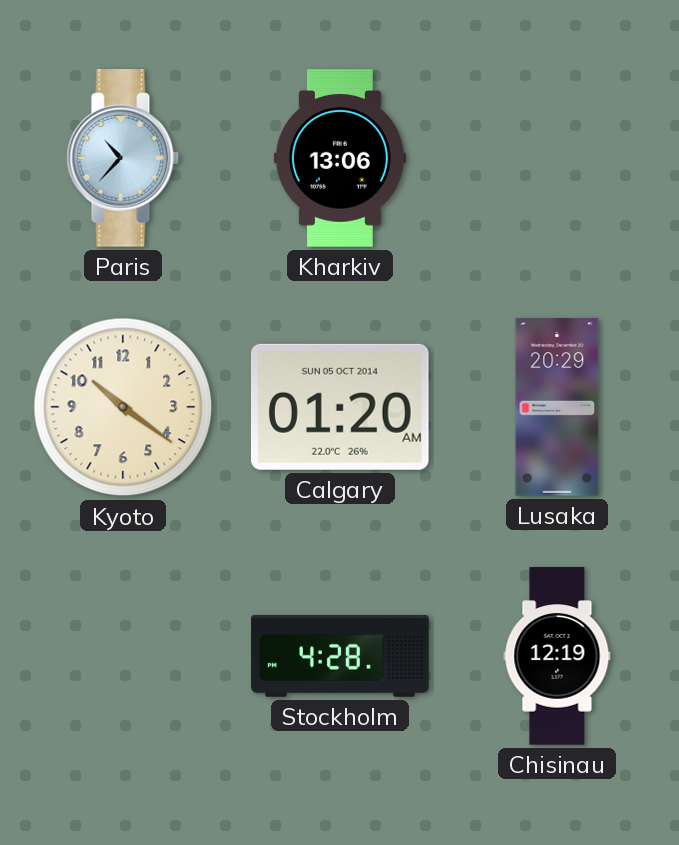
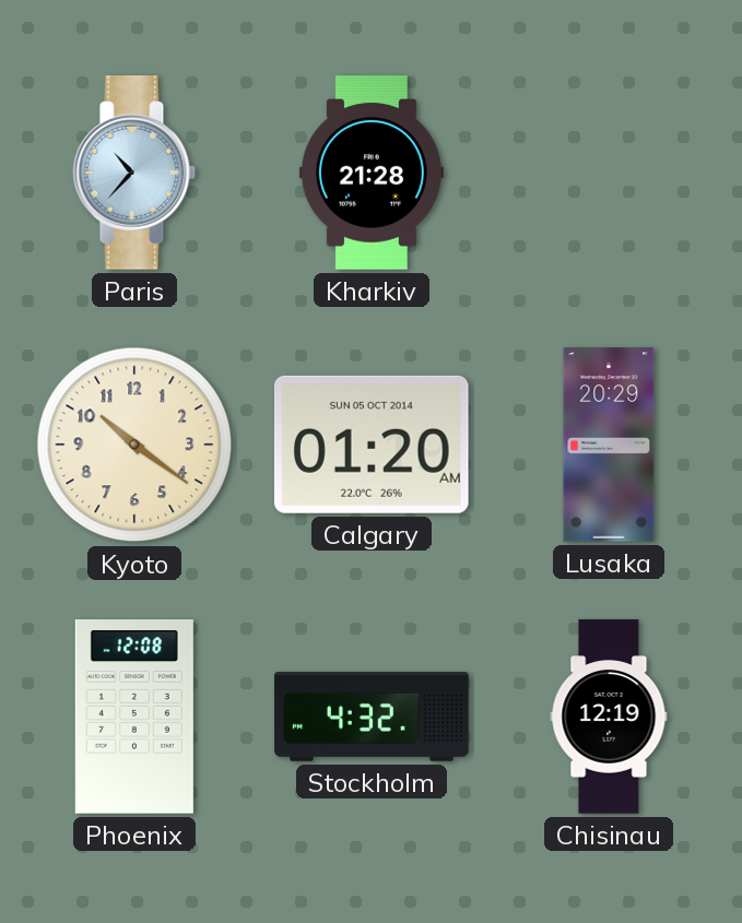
Kharkiv: 13:06 -> 21:28
Phoenix: none -> 12:08
Stockholm: 4:28 -> 4:32
